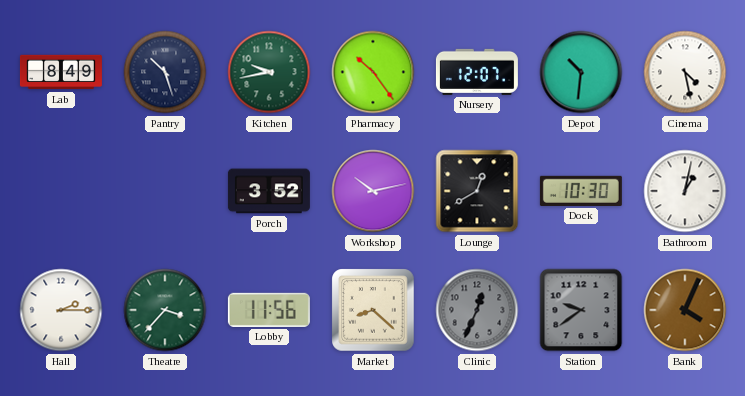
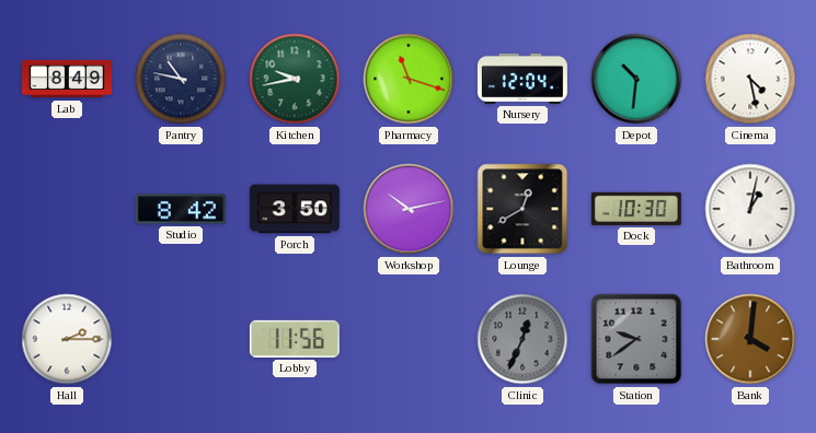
Pantry: 10:27 -> 10:47
Pharmacy: 10:24 -> 11:18
Nursery: 12:07 -> 12:04
Studio: none -> 8:42
Porch: 3:52 -> 3:50
Theatre: 3:37 -> none
Market: 8:22 -> none
Bank: 4:04 -> 4:01
